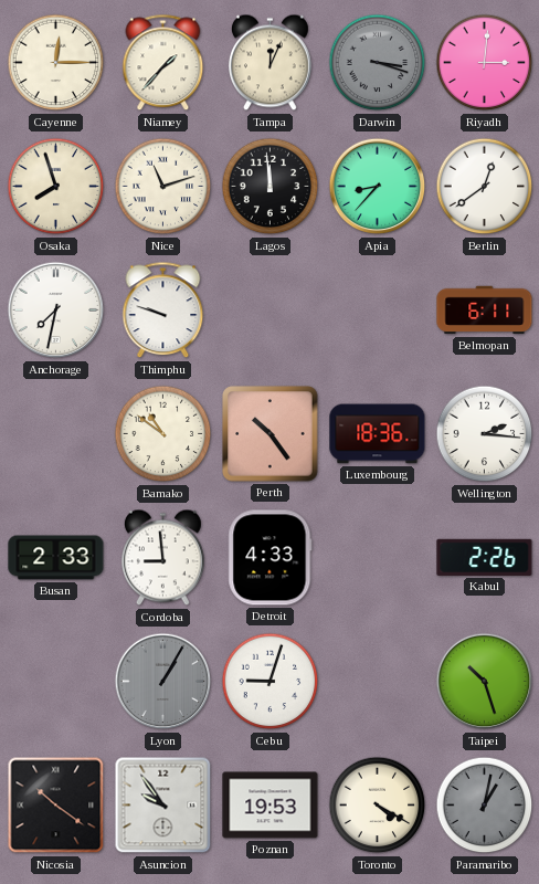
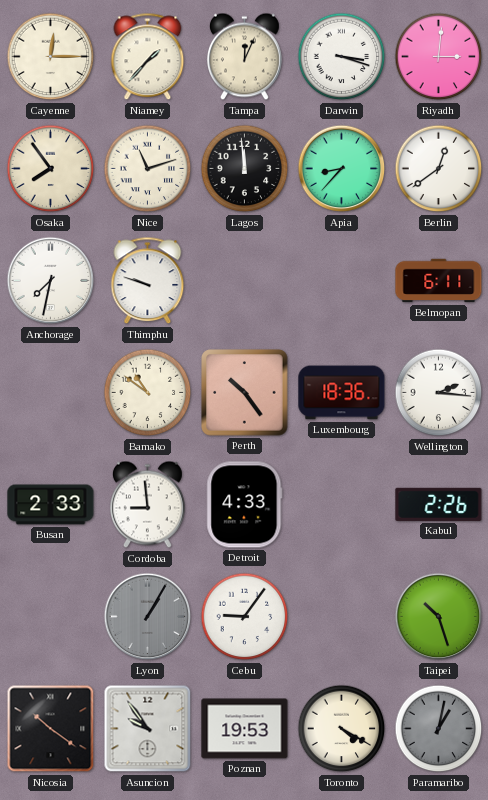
Darwin dial: grey -> white
Osaka: 7:57 -> 7:54
Cebu: 9:03 -> 9:06
